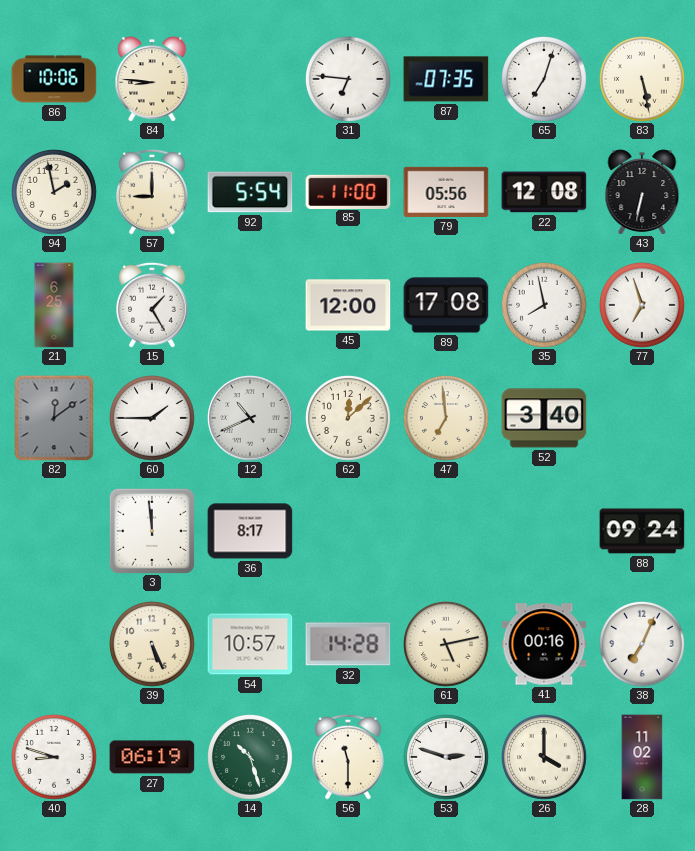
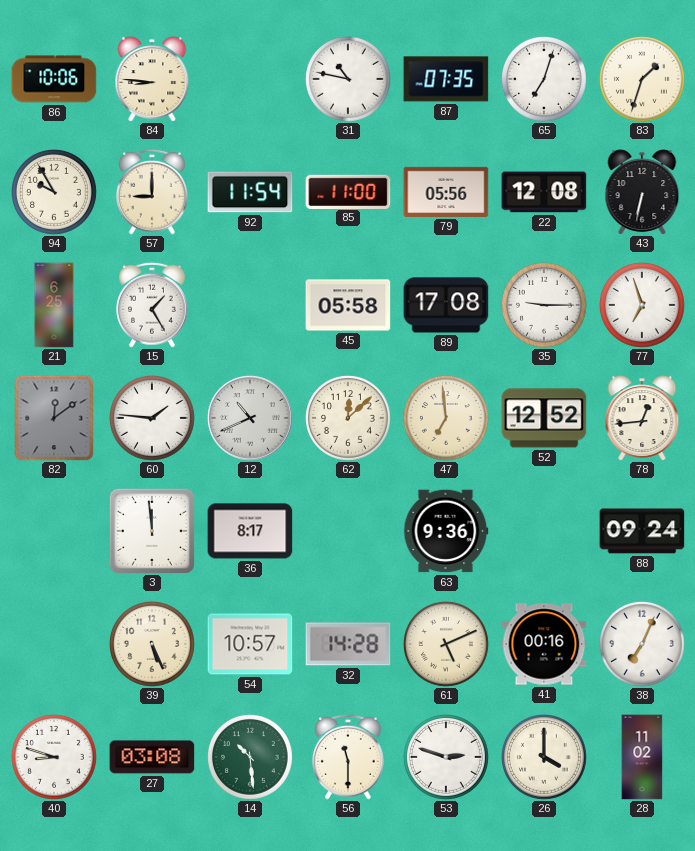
31: 6:46 -> 10:47
83: 5:28 -> 1:33
94: 1:58 -> 9:55
92: 5:54 -> 11:54
45: 12:00 -> 05:58
35: 7:58 -> 9:15
60: 1:45 -> 1:46
52: 3:40 -> 12:52
78: none -> 12:44
63: none -> 9:36
61: 5:13 -> 5:11
27: 06:19 -> 03:08
14: 10:27 -> 10:29
